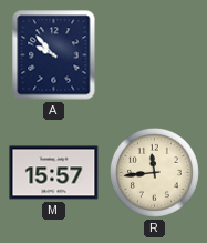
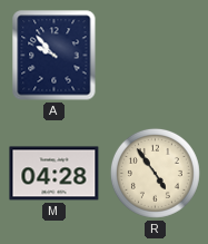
M: 15:57 -> 04:28
R: 11:44 -> 4:54
